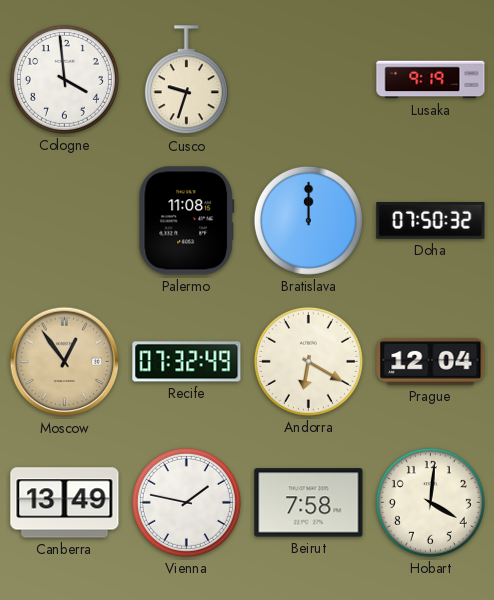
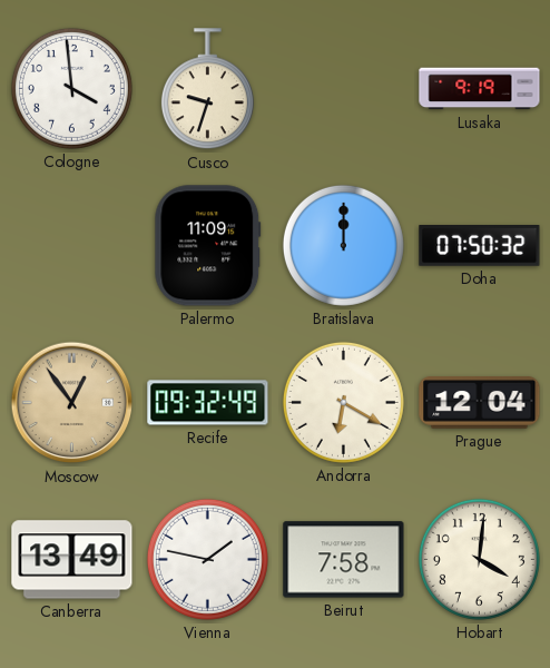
Palermo: 11:08 -> 11:09
Recife: 07:32 -> 09:32
